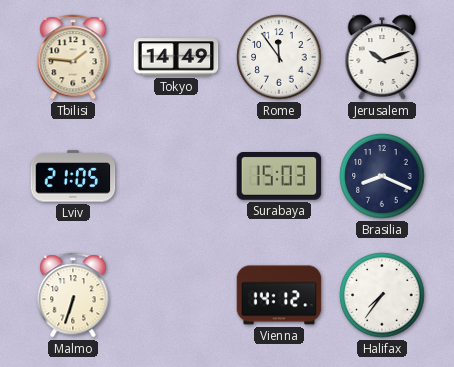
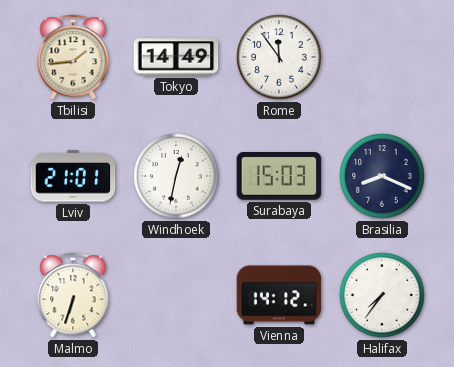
Tbilisi: 1:46 -> 1:44
Jerusalem: 10:12 -> none
Lviv: 21:05 -> 21:01
Windhoek: none -> 12:32
